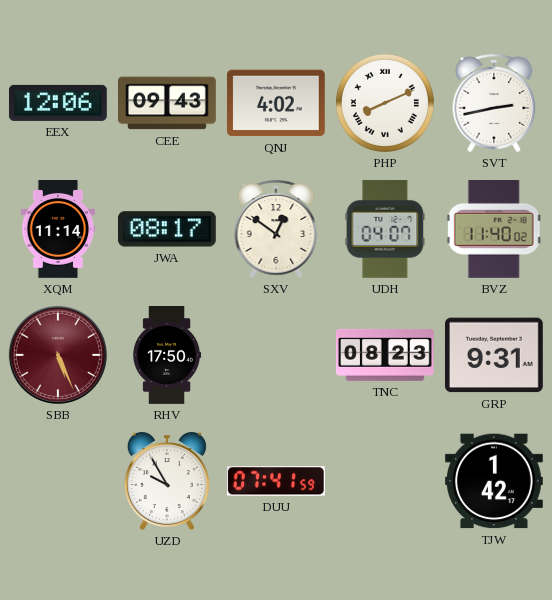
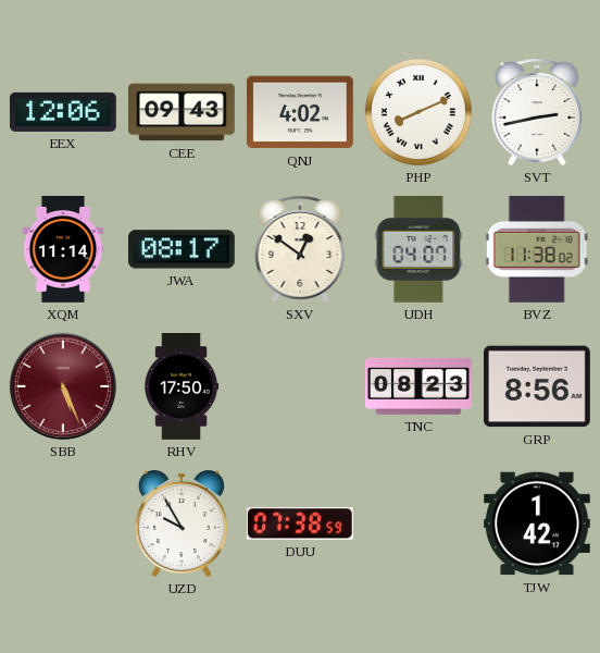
BVZ: 11:40 -> 11:38
GRP: 9:31 -> 8:56
DUU: 07:41 -> 07:38
